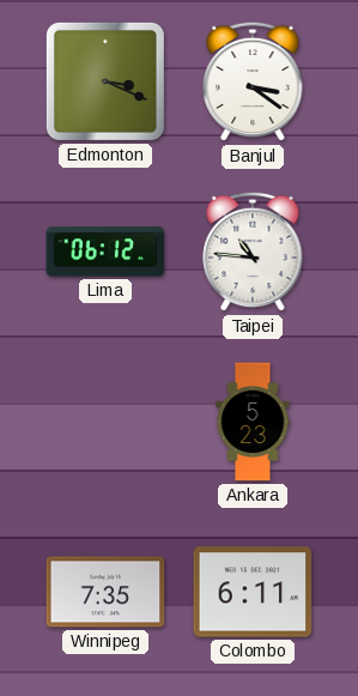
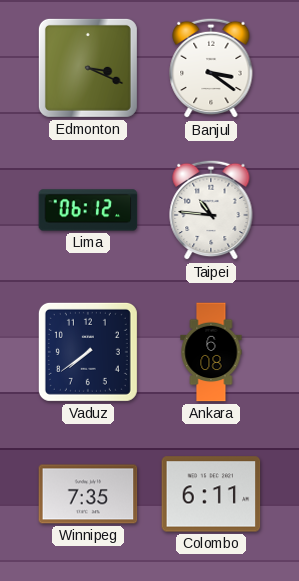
Vaduz: none -> 7:39
Ankara: 5:23 -> 6:08
